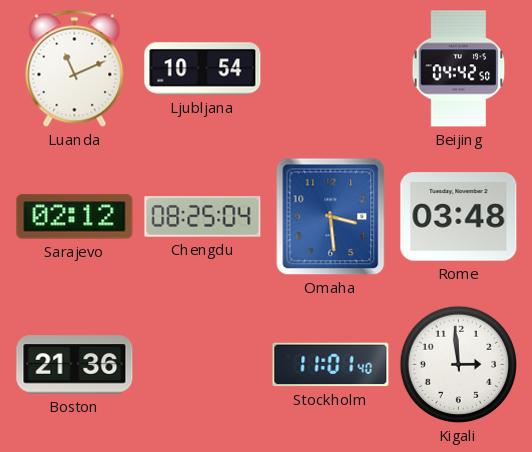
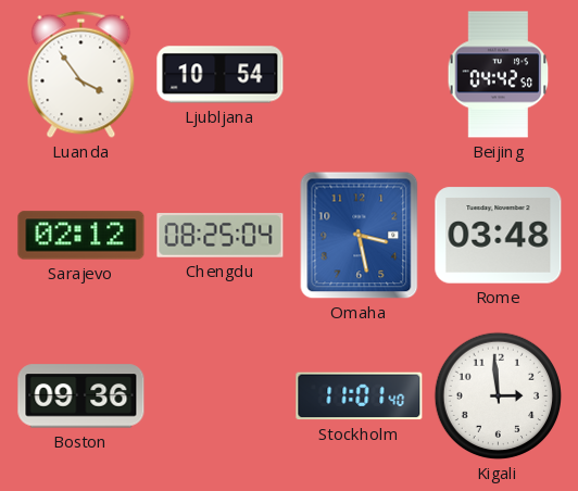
Luanda: 11:11 -> 3:54
Omaha: 3:29 -> 3:28
Boston: 21:36 -> 09:36
